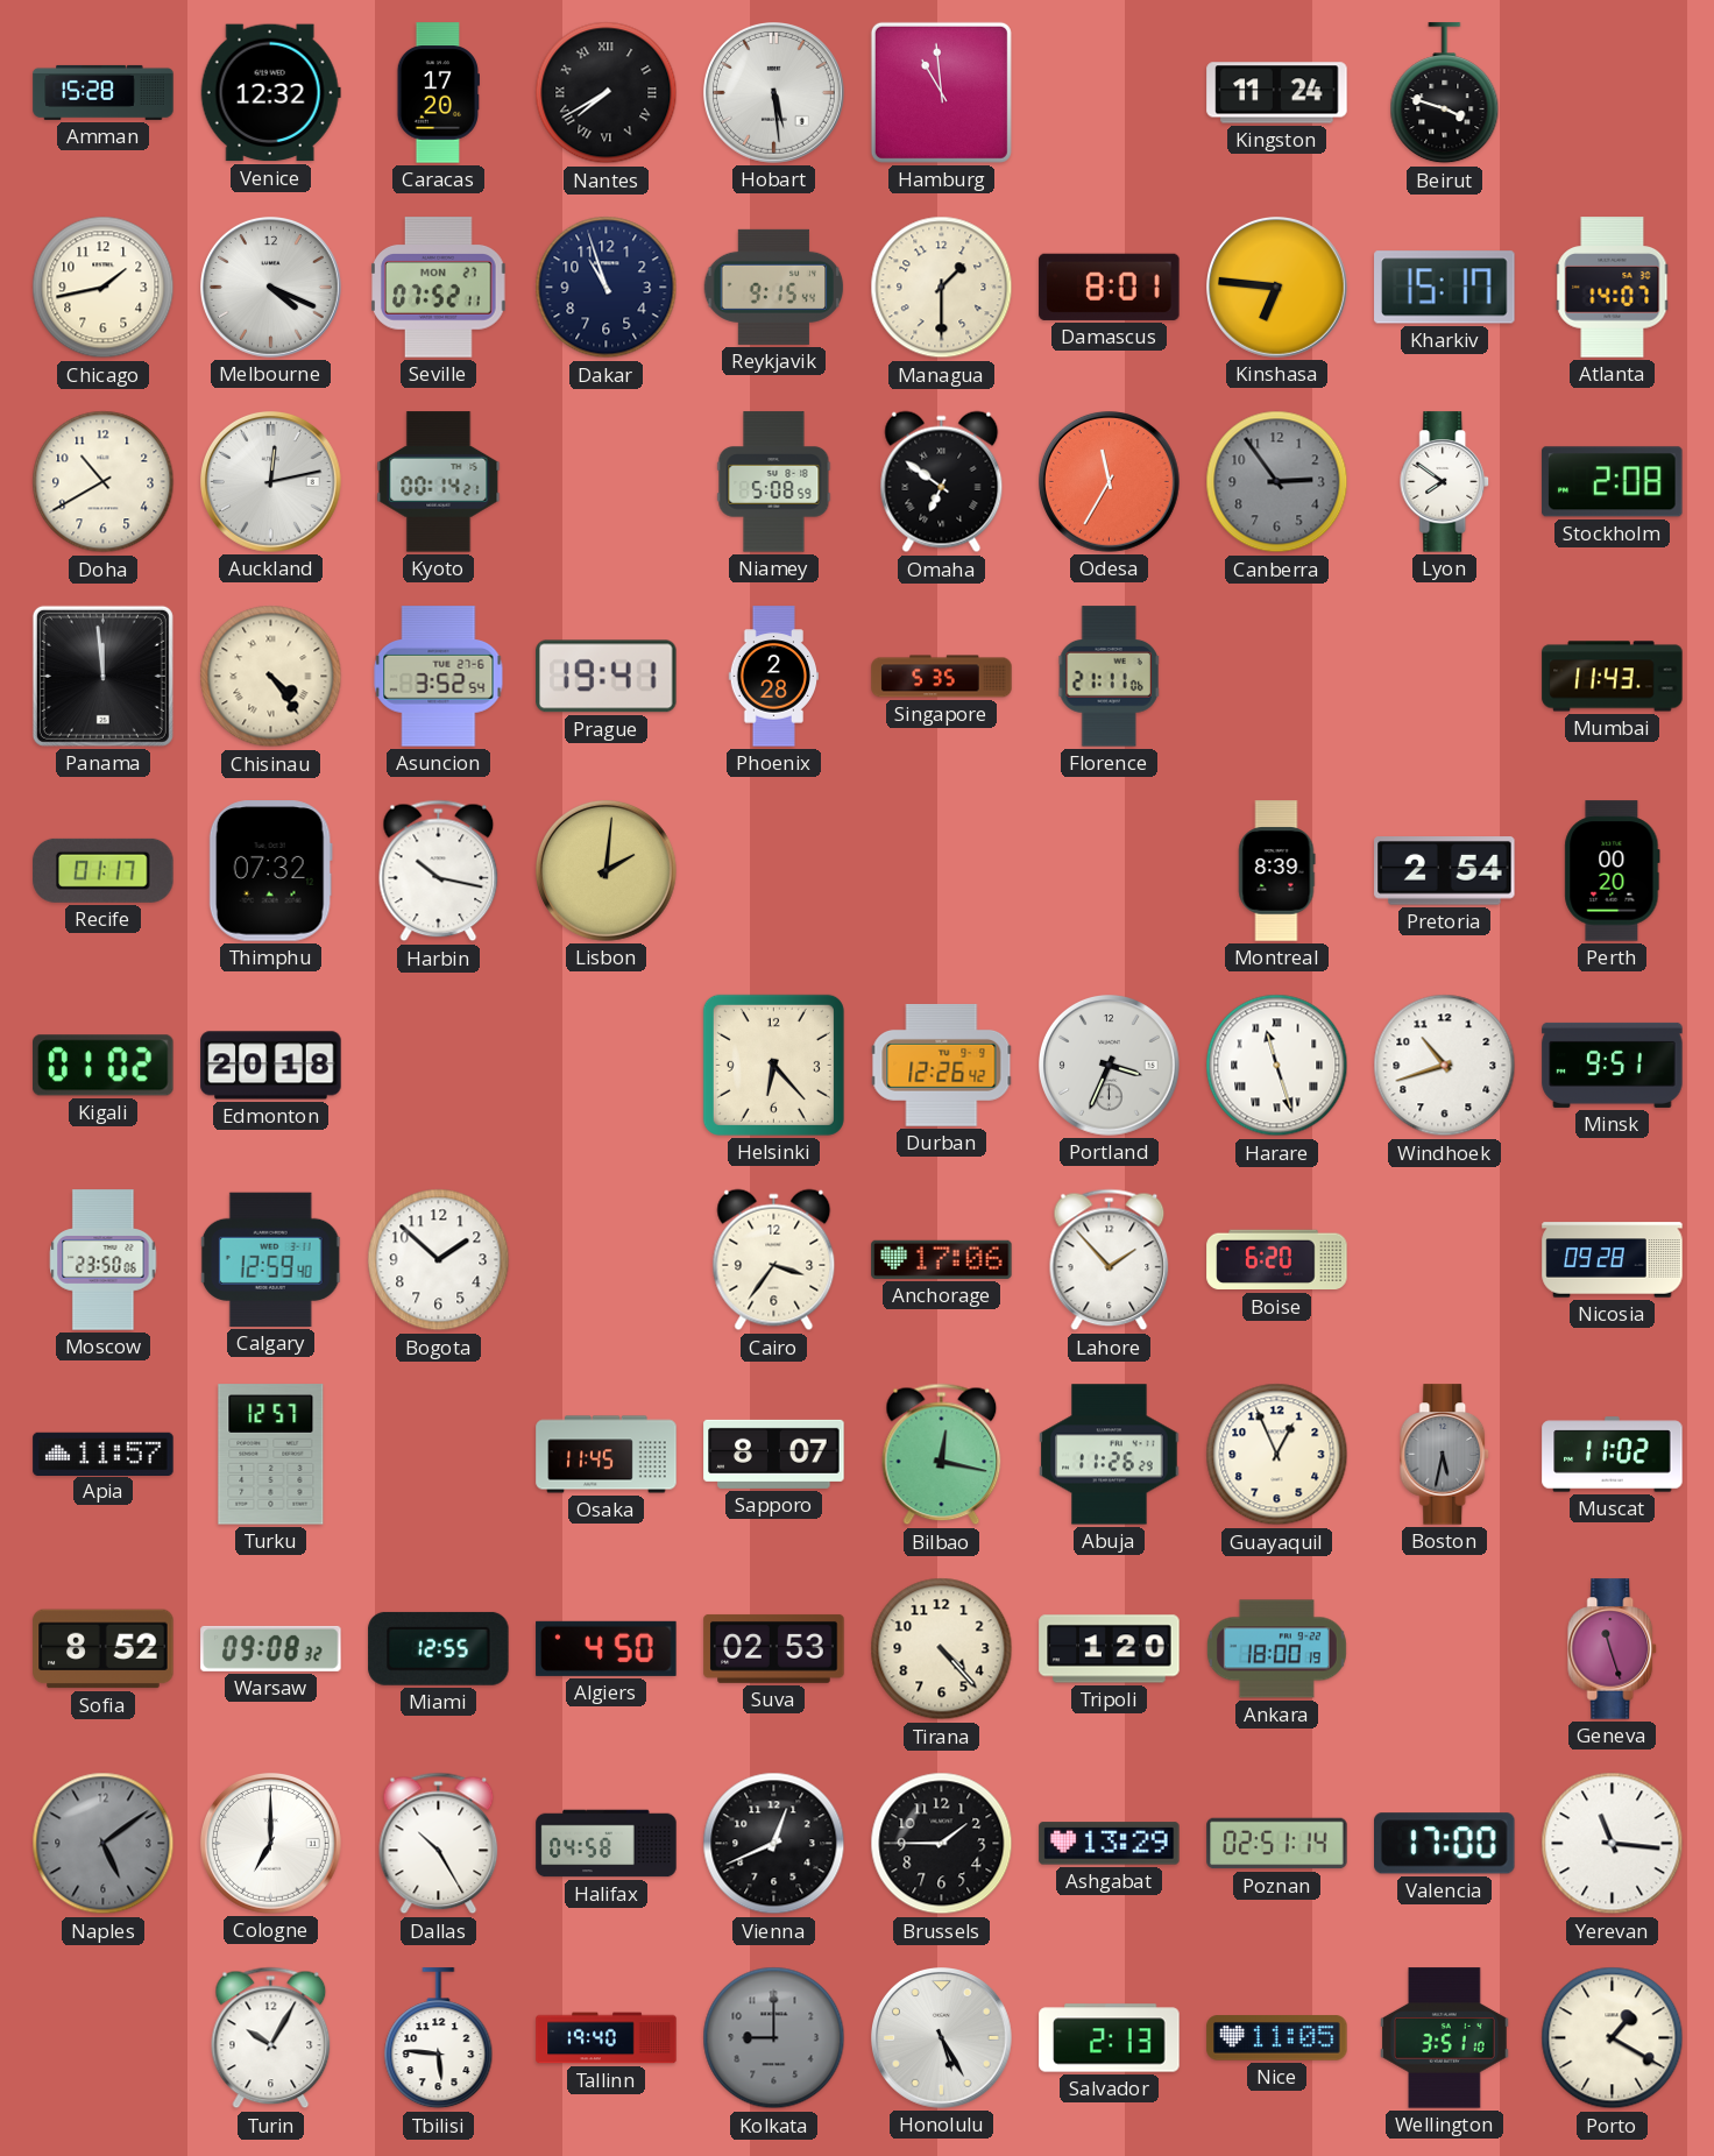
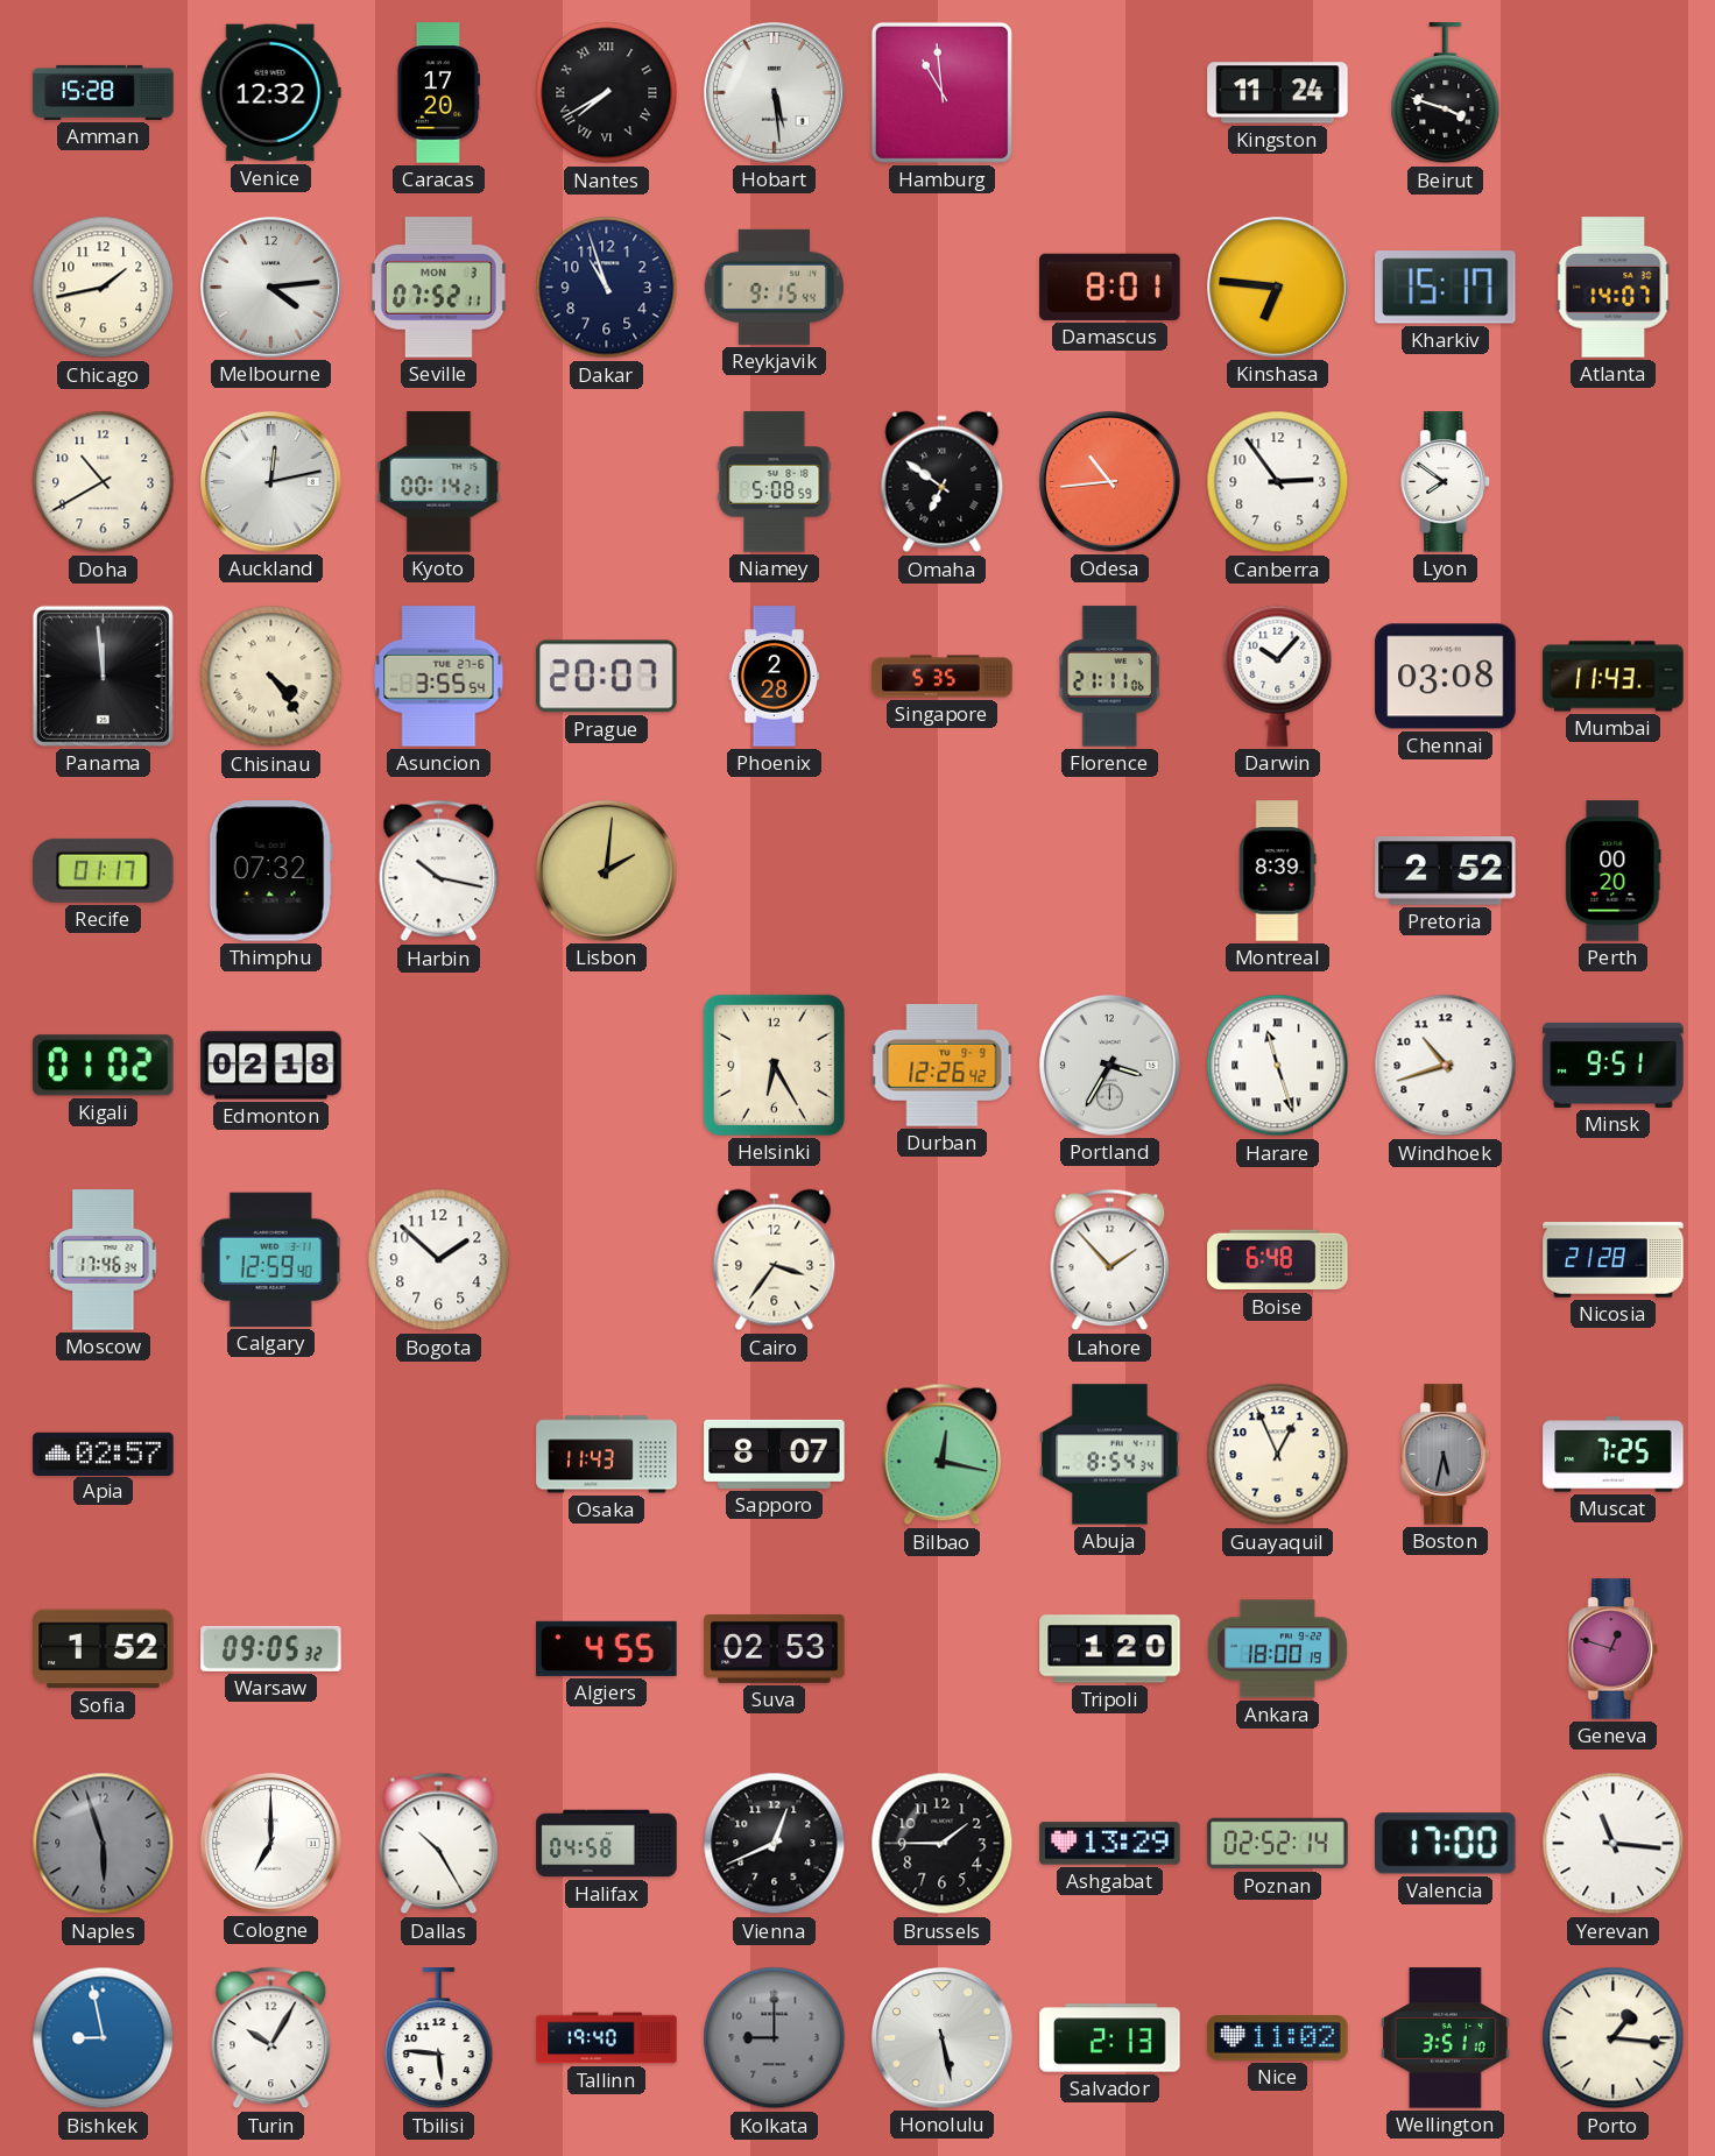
Melbourne: 4:19 -> 4:14
Seville date: MON 27 -> MON 3
Managua: 1:30 -> none
Odesa: 11:35 -> 10:44
Canberra dial: grey -> white
Stockholm: 2:08 -> none
Asuncion: 3:52 -> 3:55
Prague: 19:41 -> 20:07
Darwin: none -> 10:07
Chennai: none -> 03:08
Pretoria: 2:54 -> 2:52
Edmonton: 20:18 -> 02:18
Helsinki: 6:23 -> 6:25
Portland: 3:34 -> 3:35
Moscow: 23:50 -> 17:46
Anchorage: 17:06 -> none
Boise: 6:20 -> 6:48
Nicosia: 09:28 -> 21:28
Apia: 11:57 -> 02:57
Turku: 12:57 -> none
Osaka: 11:45 -> 11:43
Abuja: 11:26 -> 8:54
Muscat: 11:02 -> 7:25
Sofia: 8:52 -> 1:52
Warsaw: 09:08 -> 09:05
Miami: 12:55 -> none
Algiers: 4:50 -> 4:55
Tirana: 4:23 -> none
Geneva: 11:27 -> 12:48
Naples: 5:09 -> 5:57
Poznan: 02:51 -> 02:52
Bishkek: none -> 8:58
Honolulu: 5:25 -> 5:28
Nice: 11:05 -> 11:02
Porto: 1:20 -> 1:16
